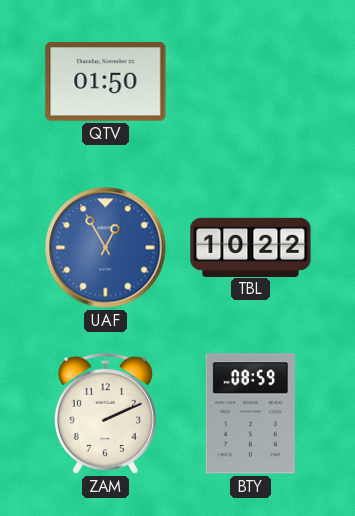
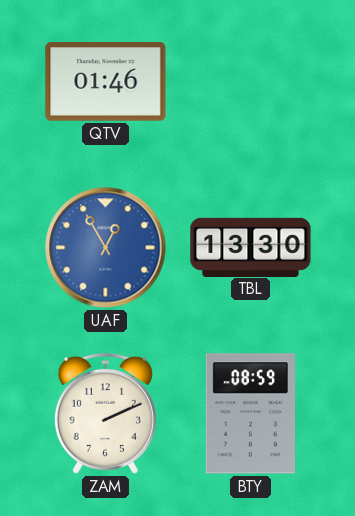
QTV: 01:50 -> 01:46
TBL: 10:22 -> 13:30
